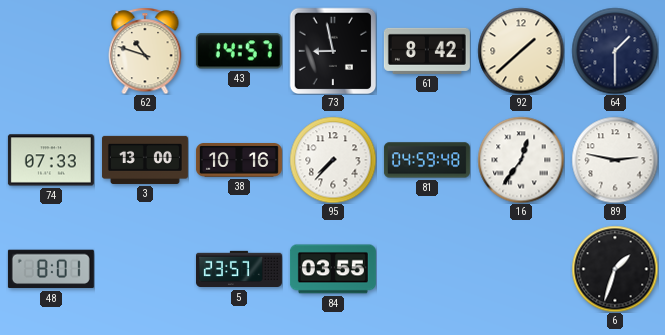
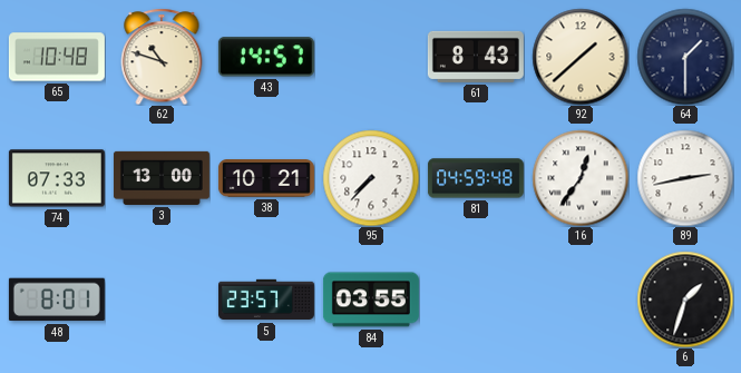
65: none -> 10:48
73: 8:58 -> none
61: 8:42 -> 8:43
38: 10:16 -> 10:21
89: 2:47 -> 2:43
